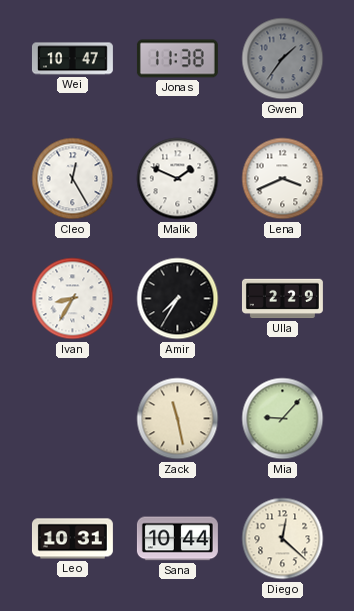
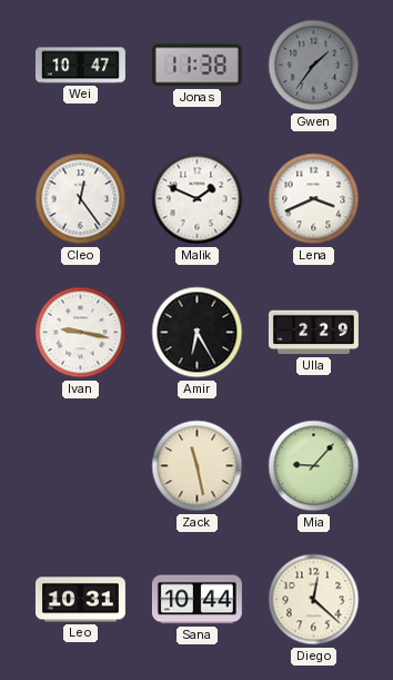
Cleo: 12:25 -> 12:24
Ivan: 8:35 -> 9:17
Amir: 7:35 -> 6:25
